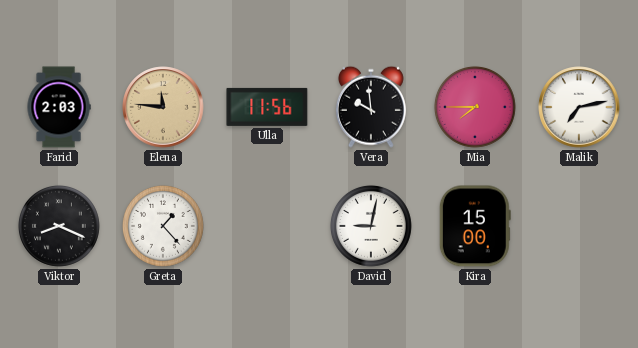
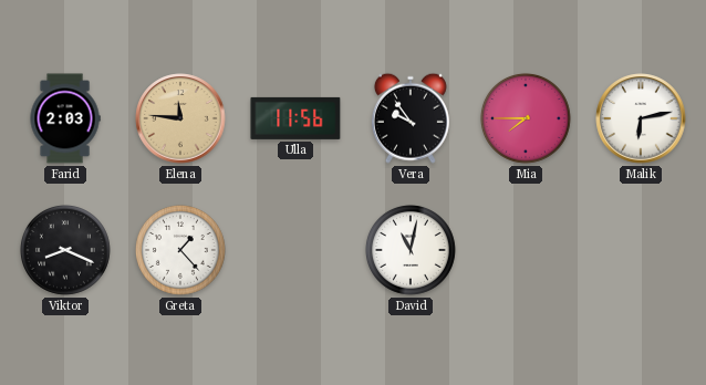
Vera: 9:59 -> 9:54
Malik: 7:13 -> 6:13
David: 9:02 -> 11:02
Kira: 15:00 -> none
